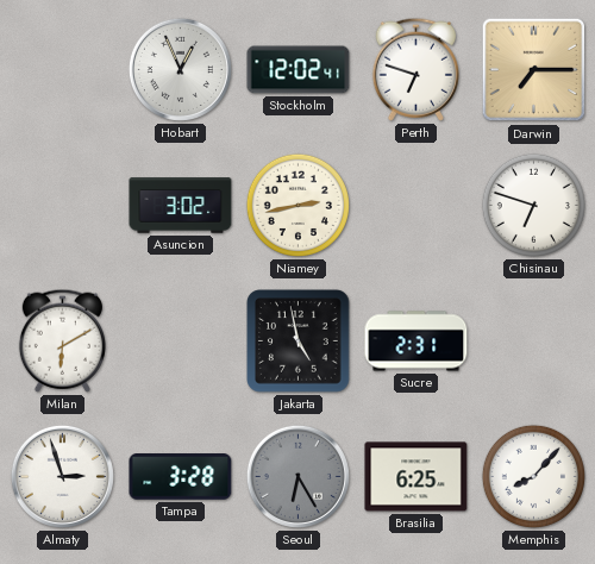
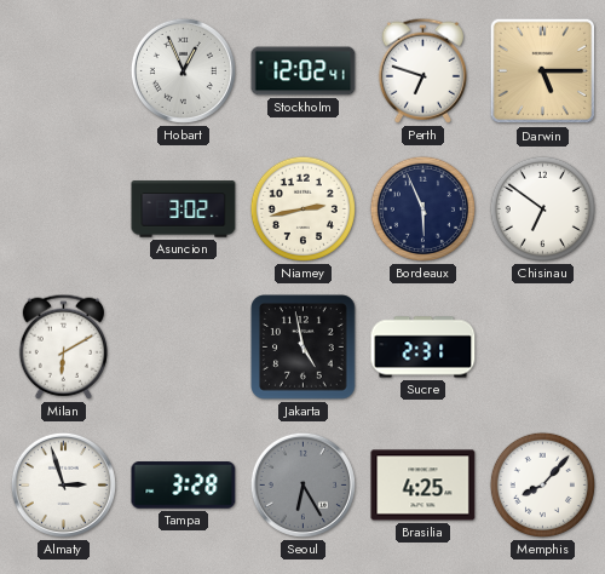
Darwin: 7:15 -> 5:15
Bordeaux: none -> 5:56
Chisinau: 6:48 -> 6:51
Brasilia: 6:25 -> 4:25
